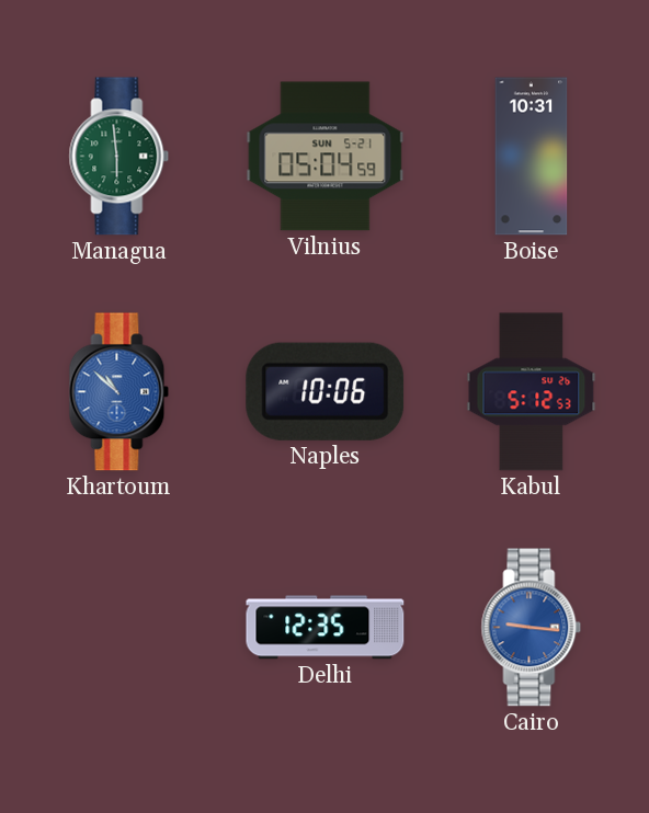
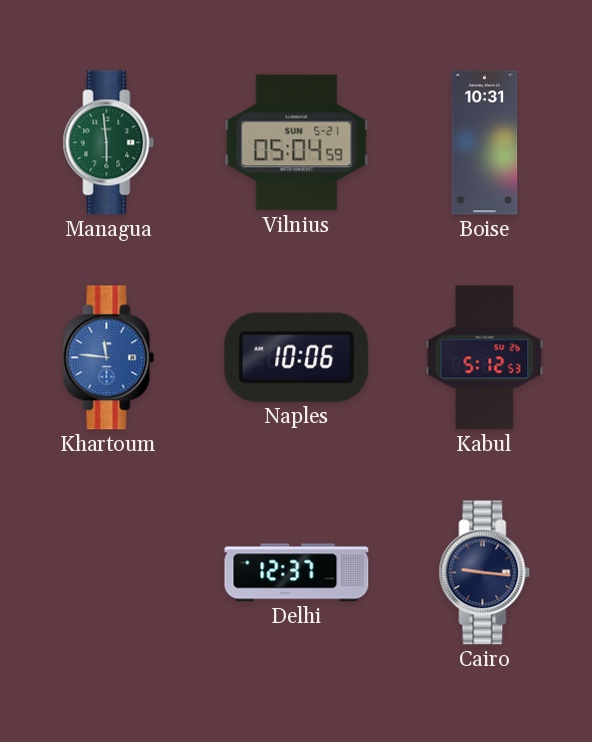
Khartoum: 10:52 -> 11:46
Delhi: 12:35 -> 12:37
Cairo dial: blue -> navy
